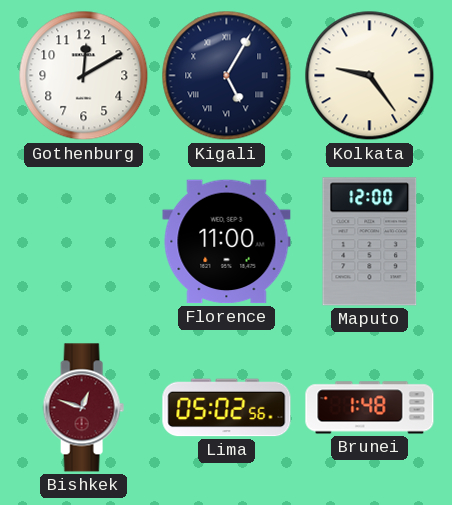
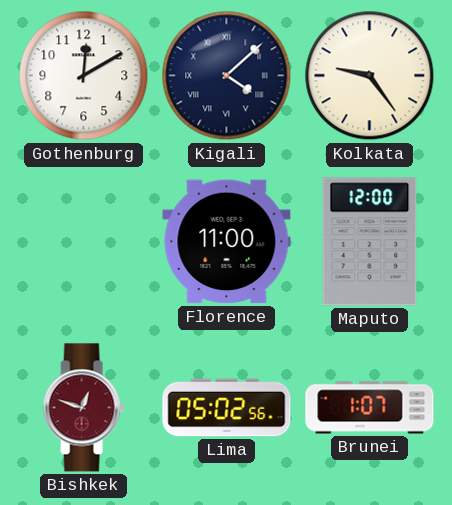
Kigali: 5:05 -> 4:08
Brunei: 1:48 -> 1:07
